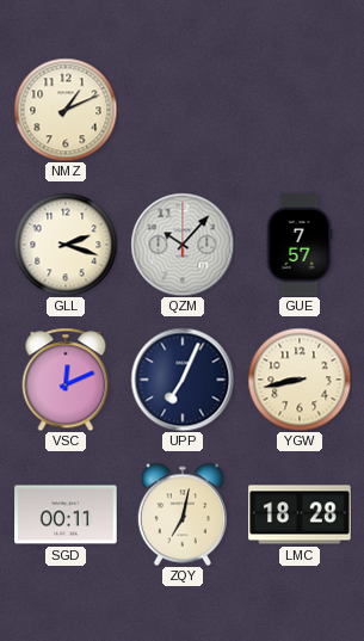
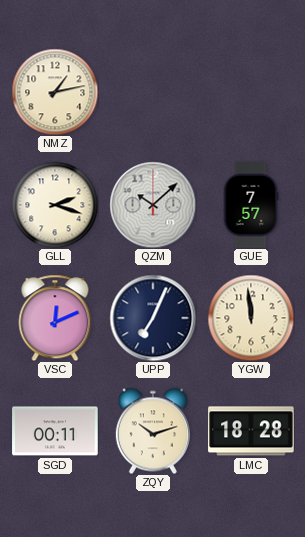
NMZ: 1:11 -> 1:13
QZM: 10:07 -> 10:08
YGW: 8:43 -> 11:59
ZQY: 7:02 -> 10:12
